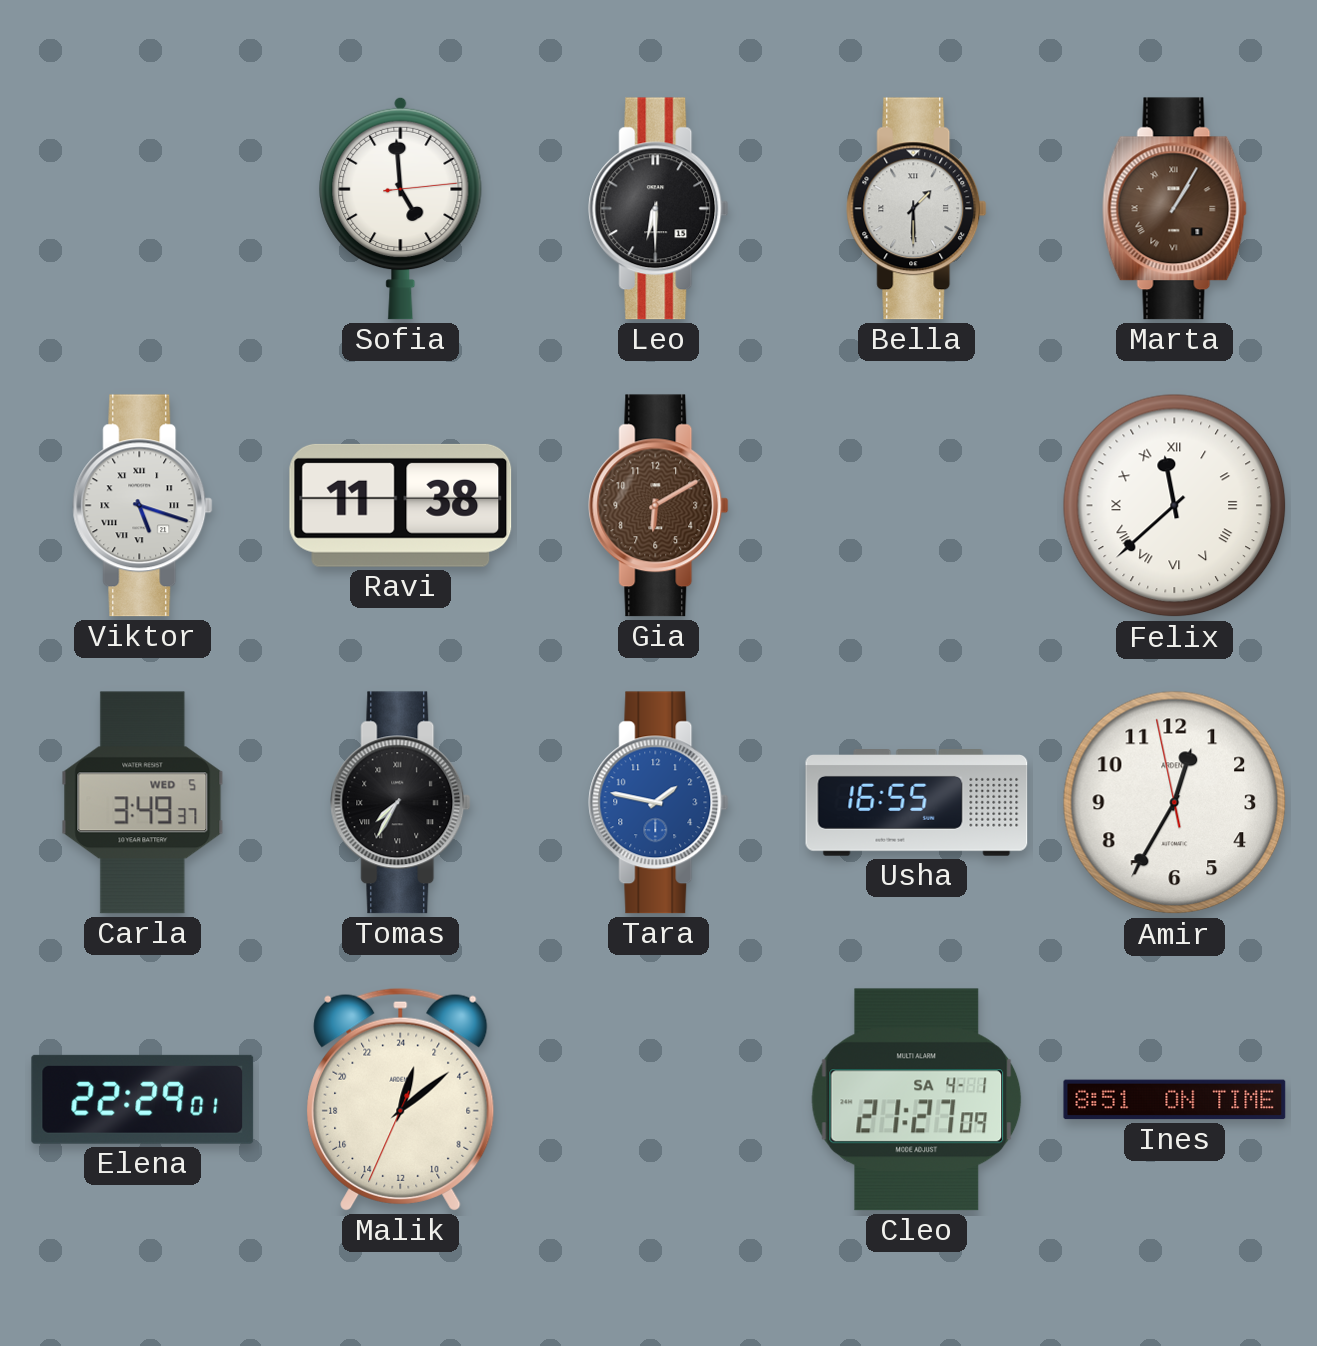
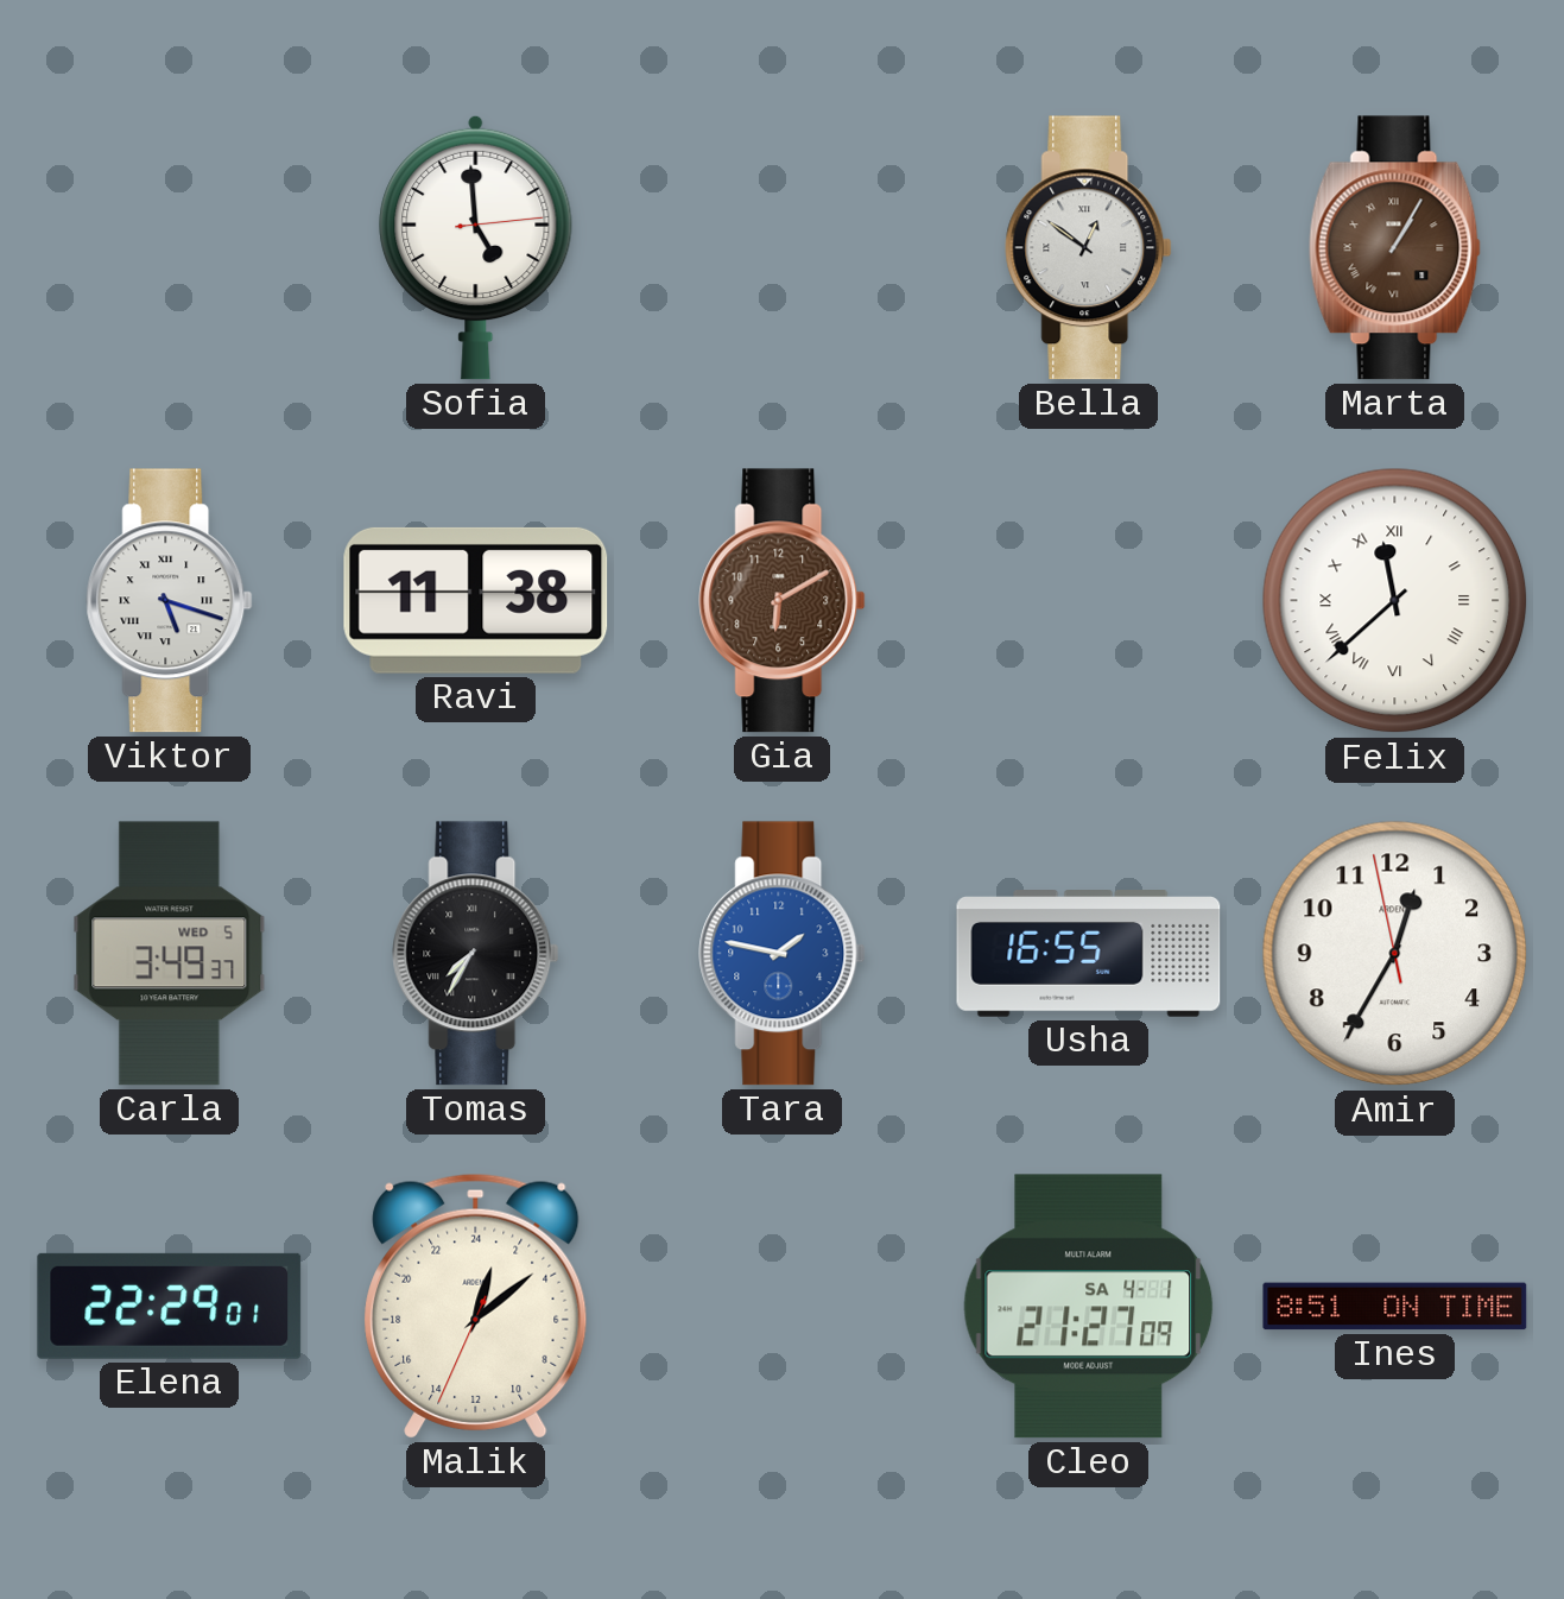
Leo: 6:30 -> none
Bella: 1:30 -> 12:51
